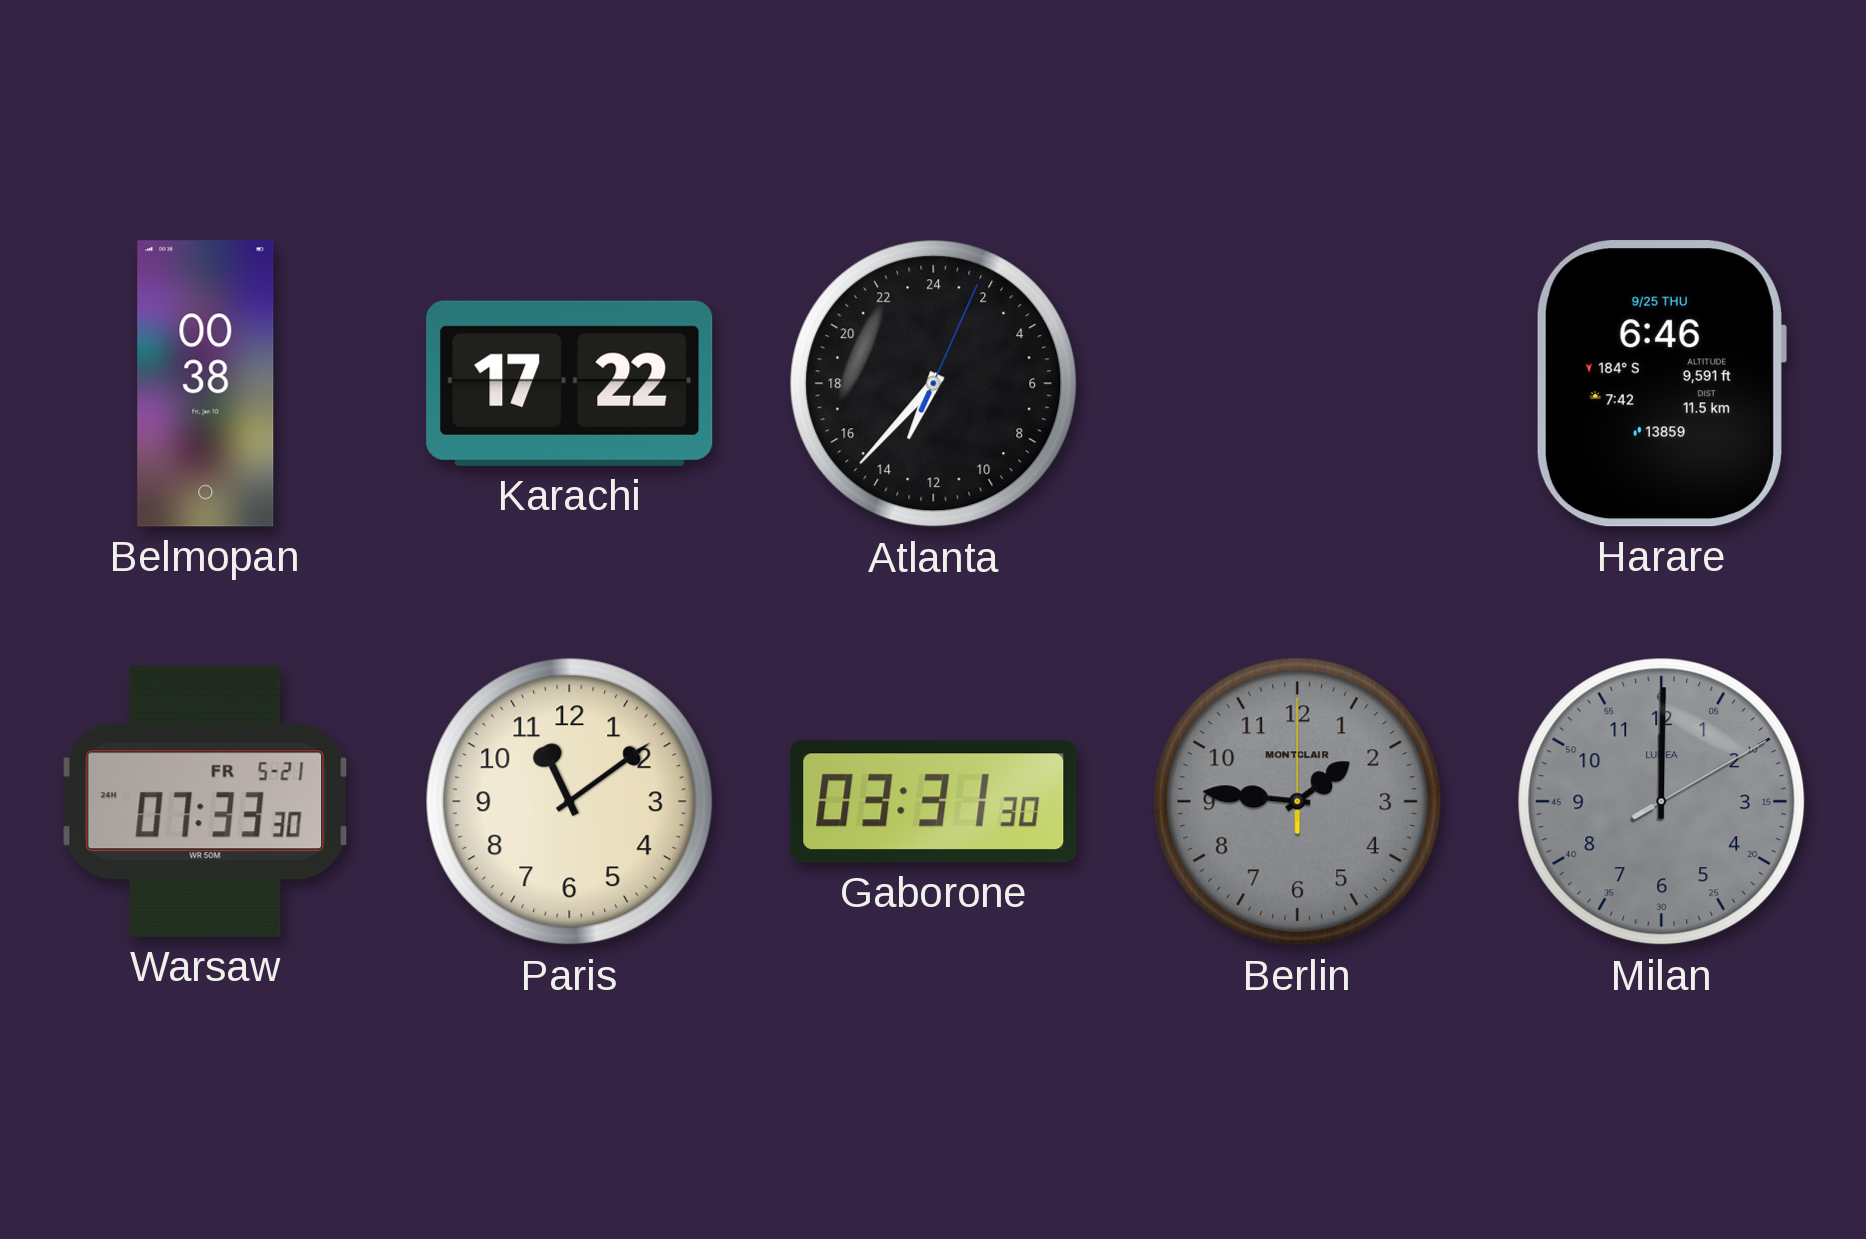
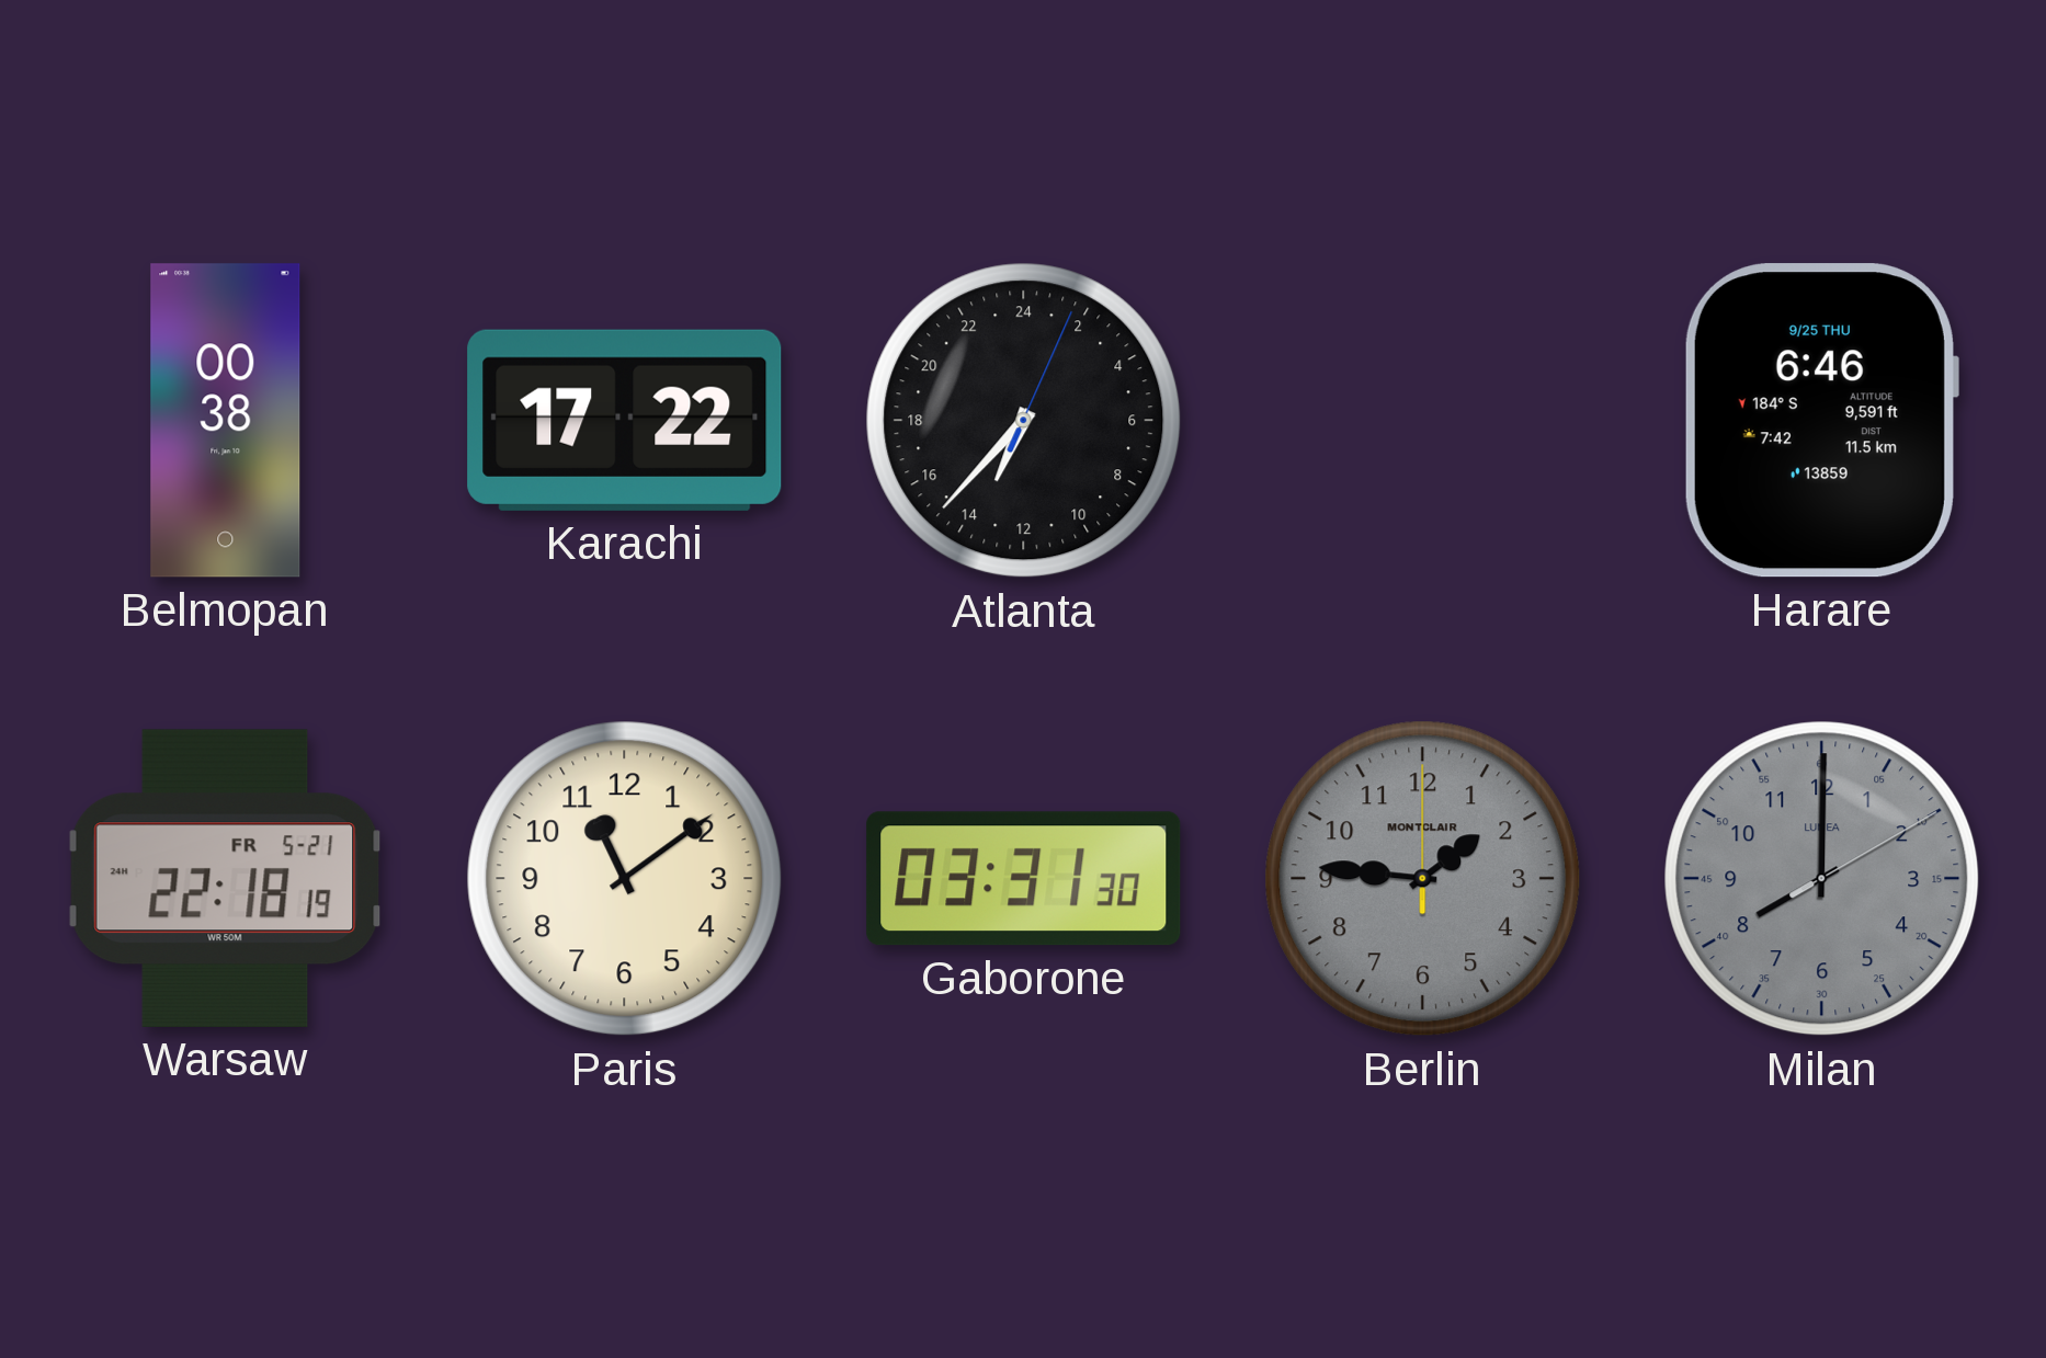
Warsaw: 07:33 -> 22:18
Milan: 12:00 -> 8:00
